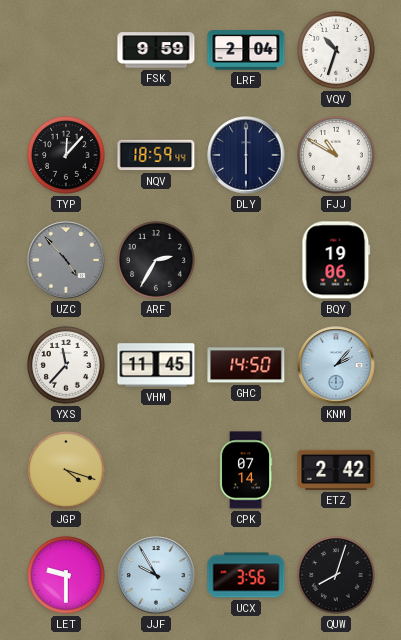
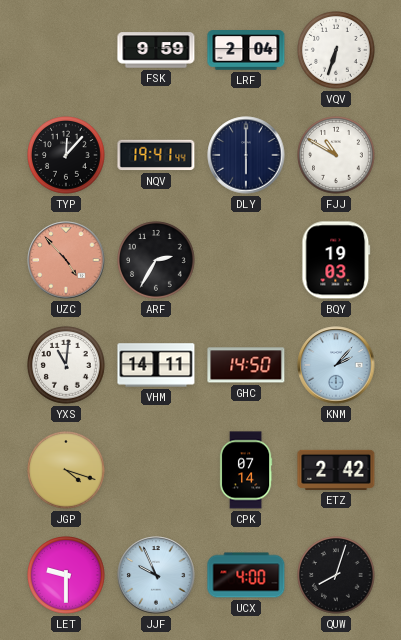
VQV: 10:33 -> 6:33
NQV: 18:59 -> 19:41
UZC dial: grey -> salmon
BQY: 19:06 -> 19:03
YXS: 11:37 -> 11:01
VHM: 11:45 -> 14:11
JJF: 9:55 -> 9:56
UCX: 3:56 -> 4:00
